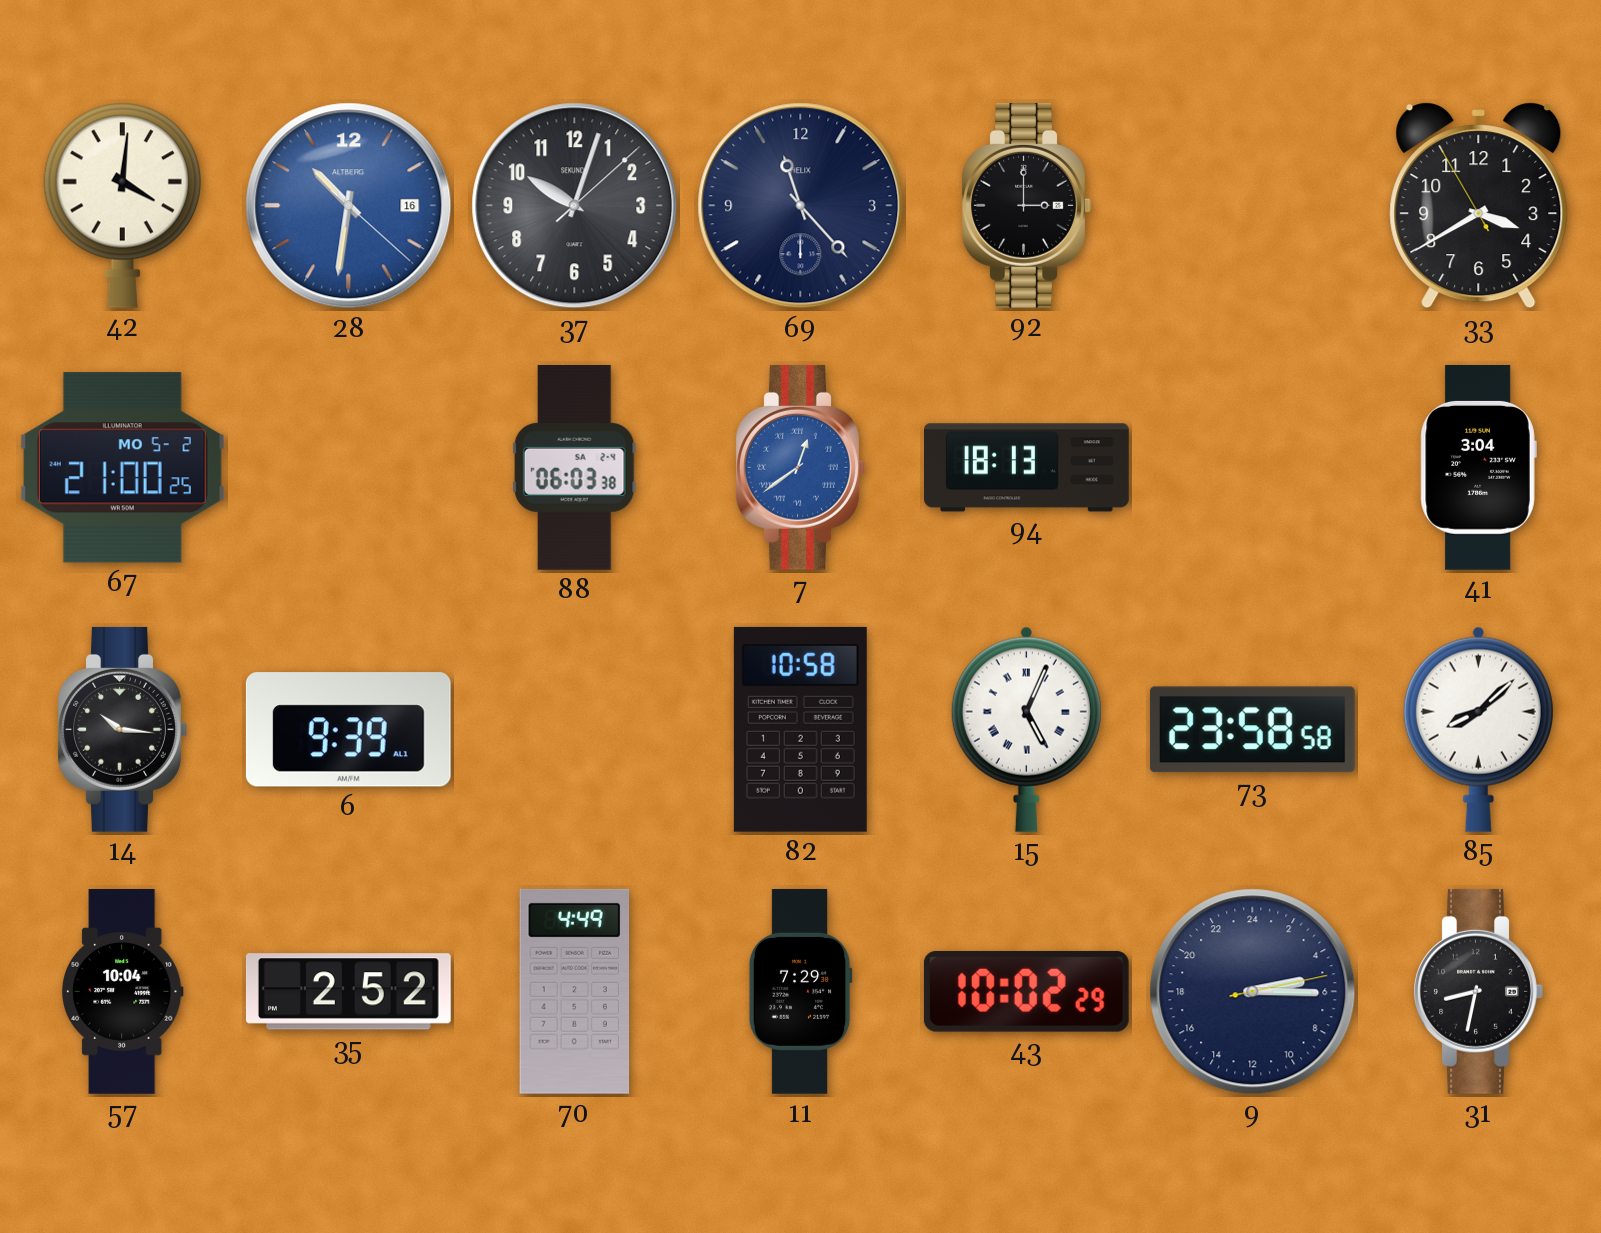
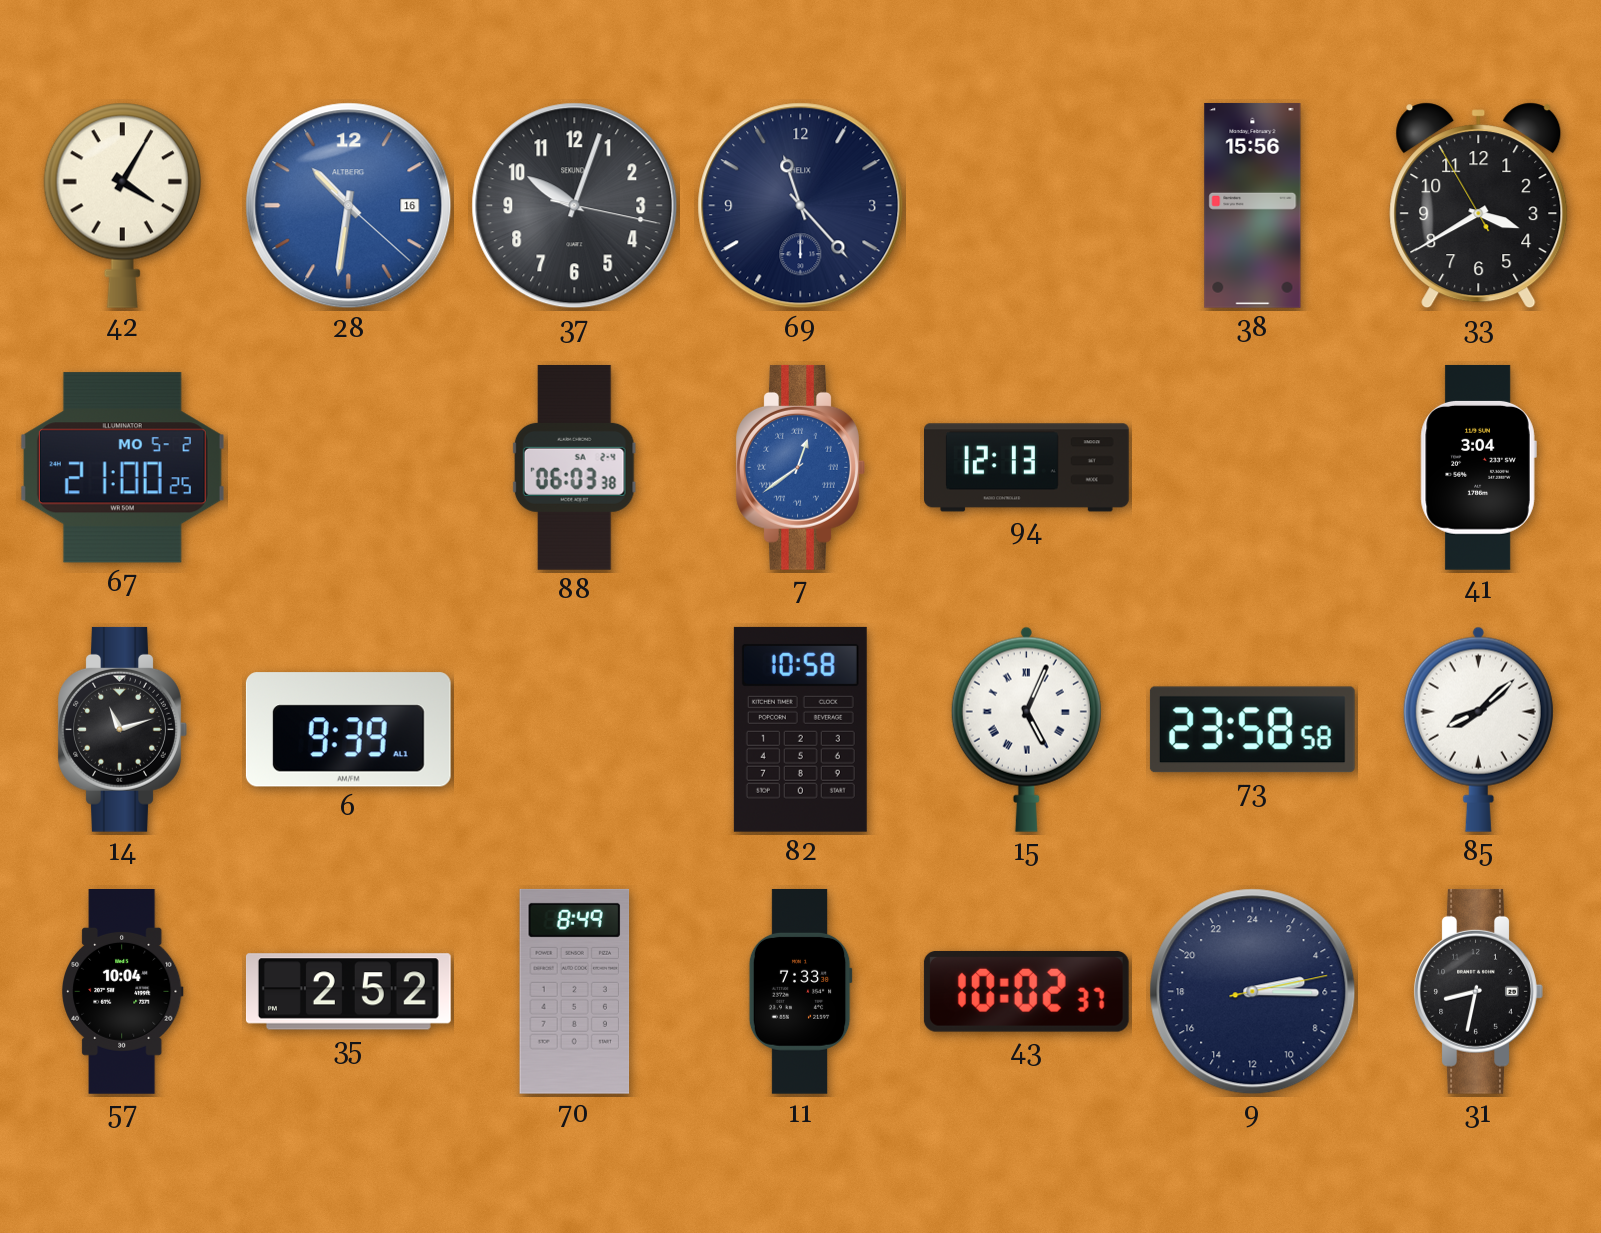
42: 4:01 -> 4:05
37: 10:03:08 -> 10:03:17
92: 3:00 -> none
38: none -> 15:56
94: 18:13 -> 12:13
14: 10:16 -> 11:12
70: 4:49 -> 8:49
11: 7:29 -> 7:33
43: 10:02:29 -> 10:02:37
